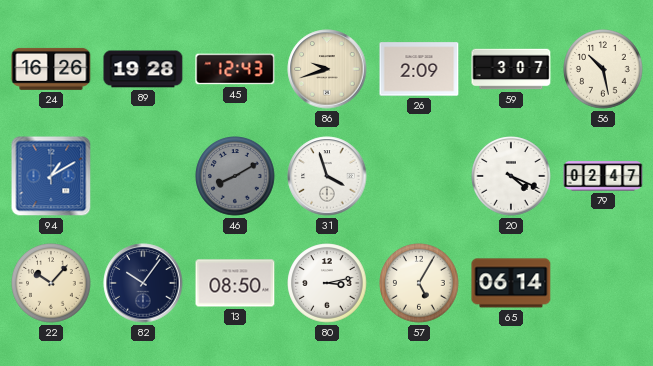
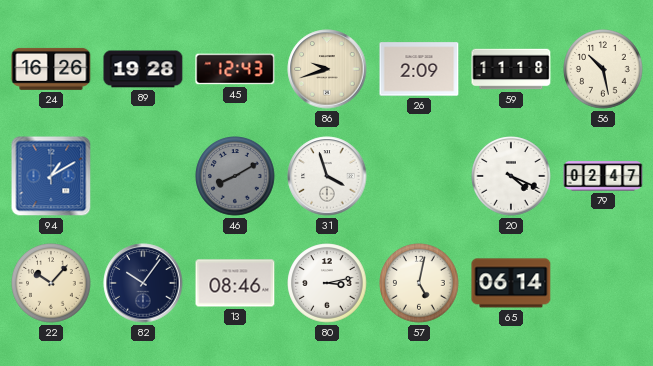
59: 3:07 -> 11:18
13: 08:50 -> 08:46
57: 5:05 -> 5:02
